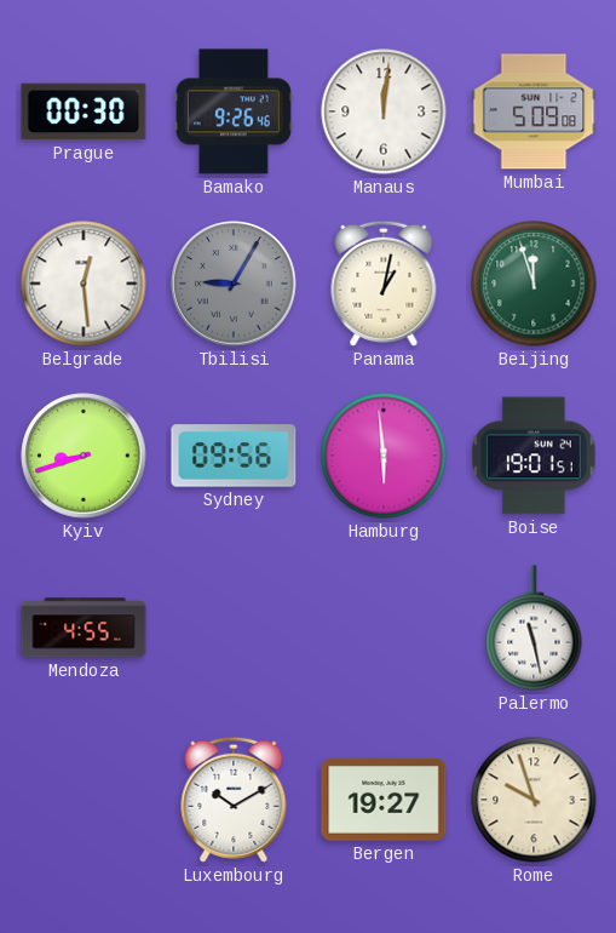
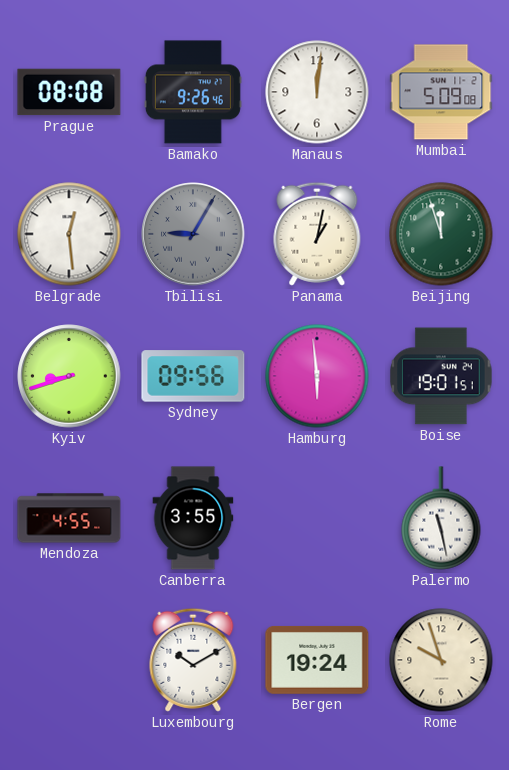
Prague: 00:30 -> 08:08
Canberra: none -> 3:55
Bergen: 19:27 -> 19:24
